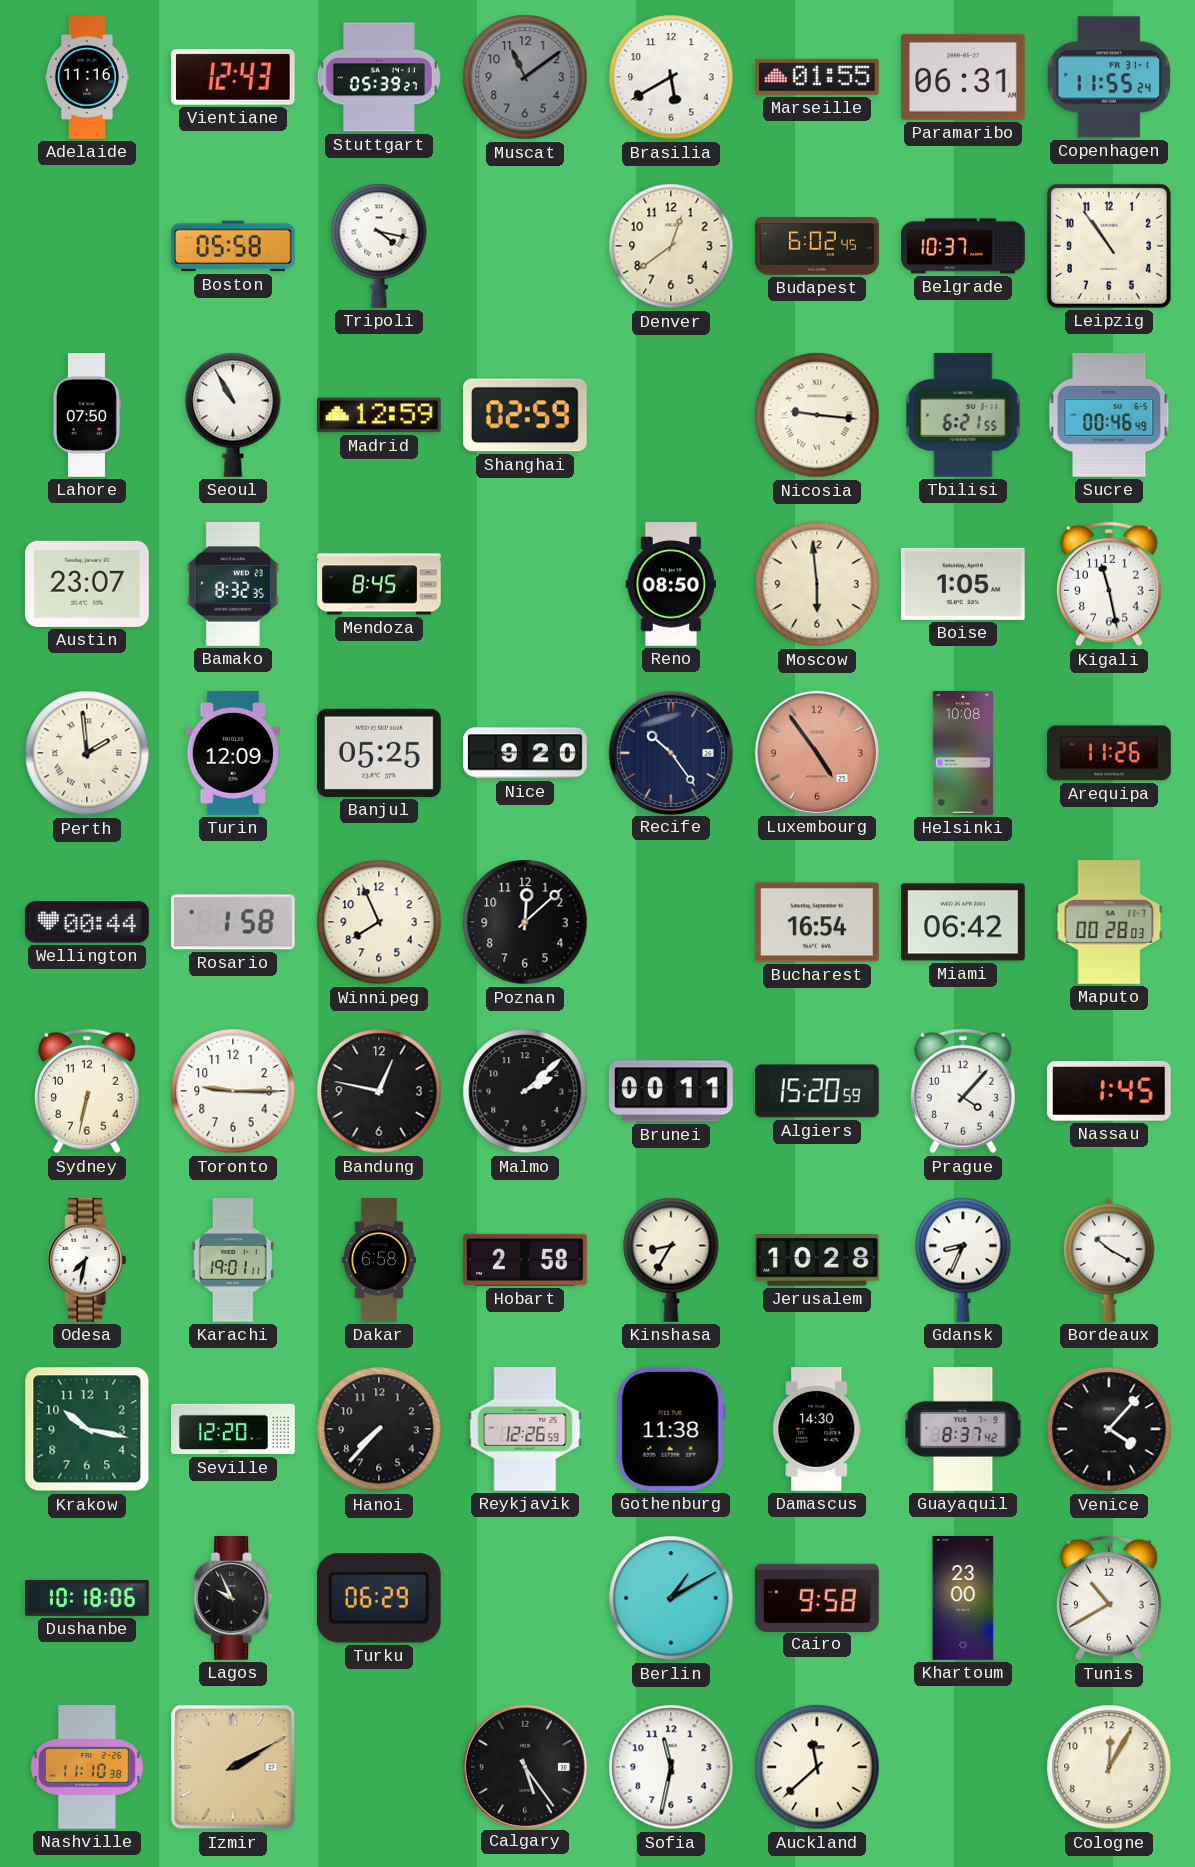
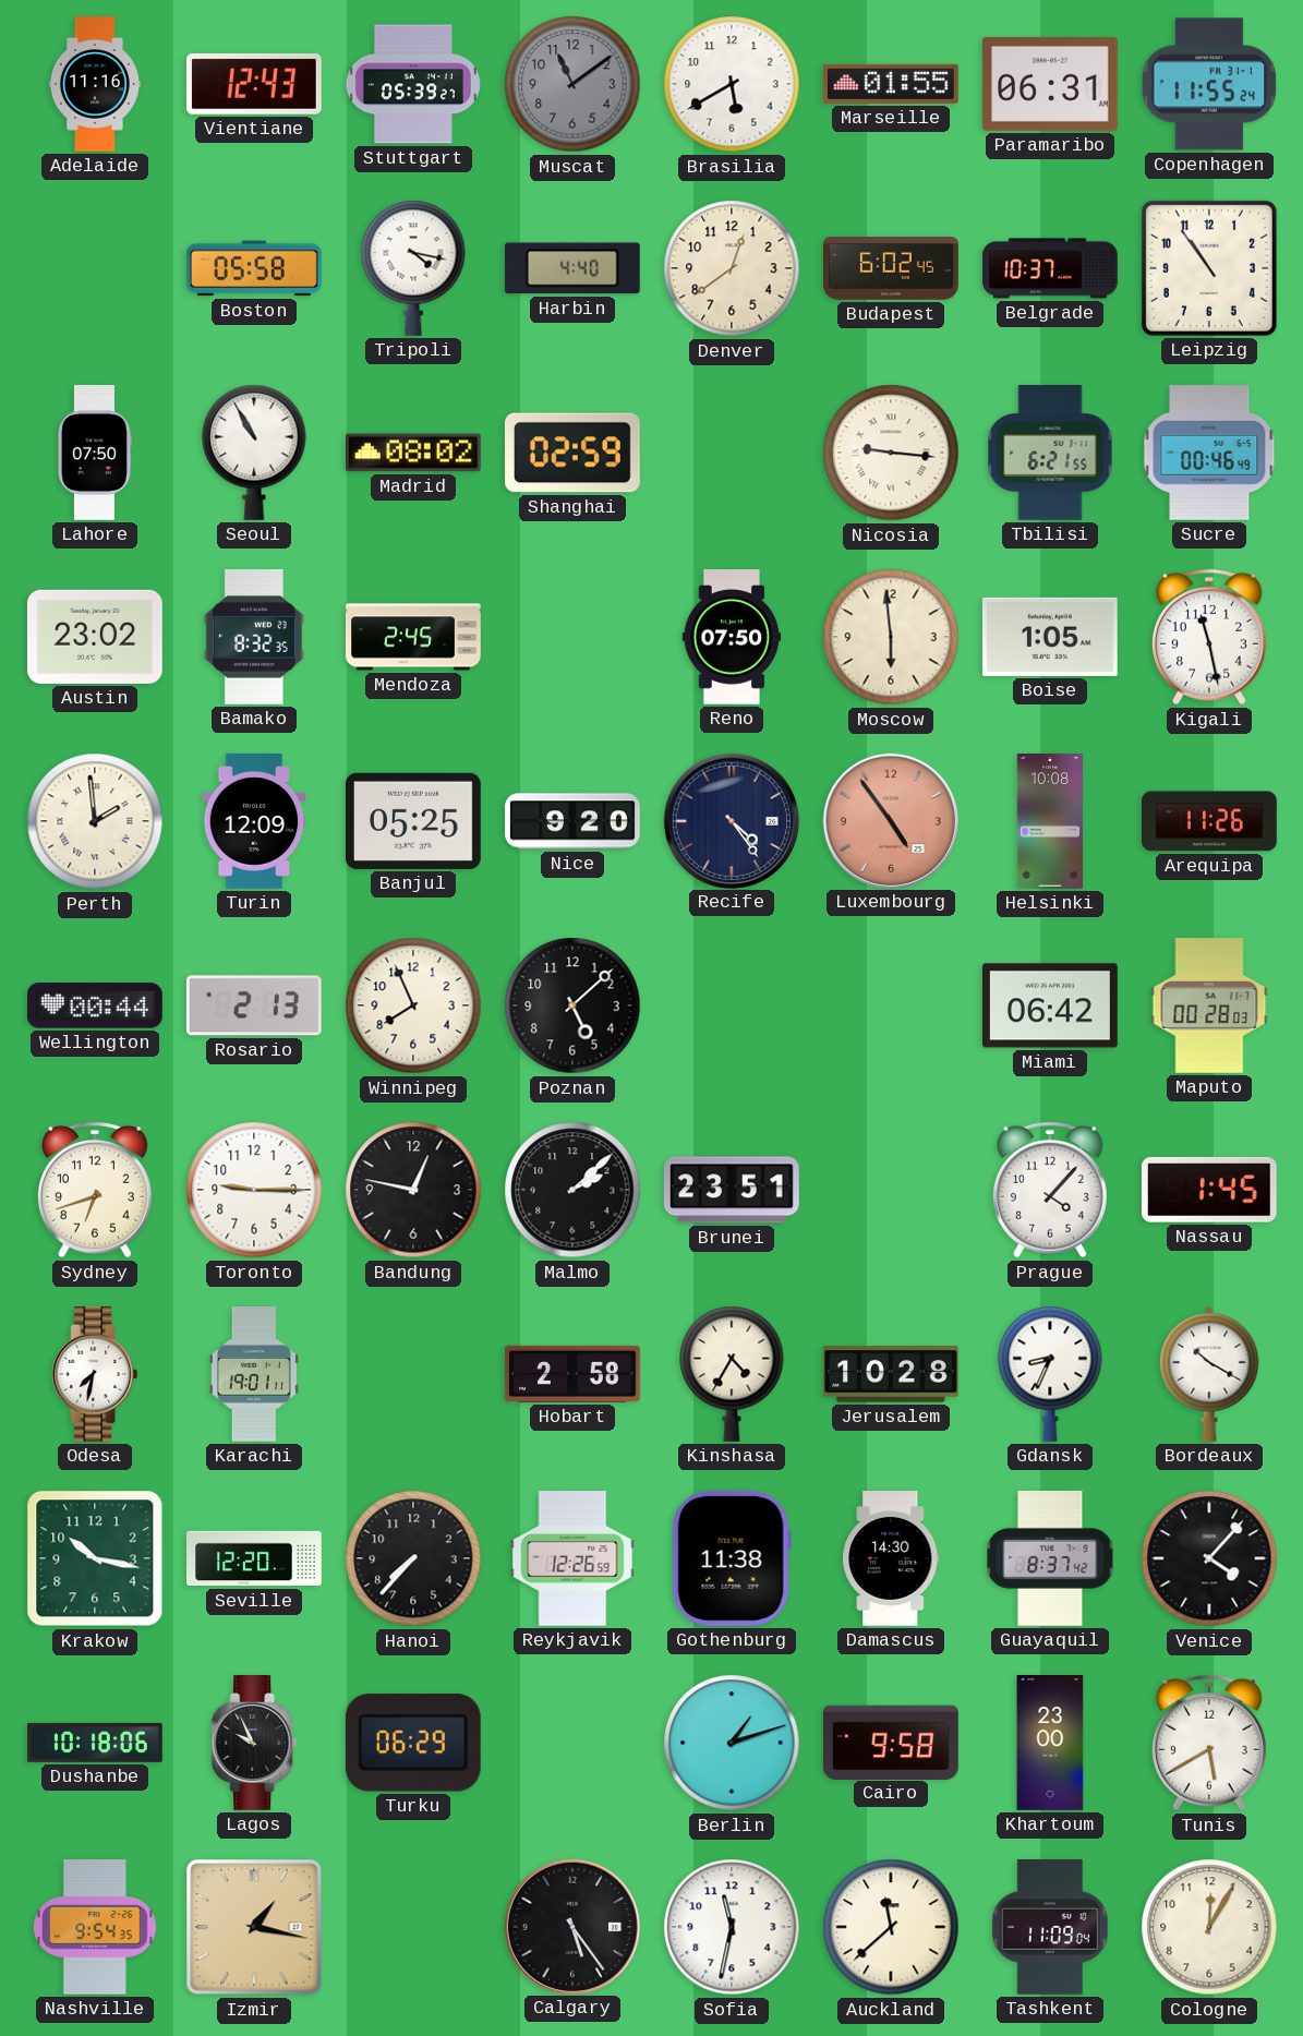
Harbin: none -> 4:40
Madrid: 12:59 -> 08:02
Austin: 23:07 -> 23:02
Mendoza: 8:45 -> 2:45
Reno: 08:50 -> 07:50
Recife: 10:24 -> 4:24
Rosario: 1:58 -> 2:13
Poznan: 12:08 -> 5:08
Bucharest: 16:54 -> none
Sydney: 6:32 -> 6:42
Brunei: 00:11 -> 23:51
Algiers: 15:20 -> none
Dakar: 6:58 -> none
Kinshasa: 8:35 -> 4:35
Berlin: 1:10 -> 1:12
Tunis: 10:40 -> 5:40
Nashville: 11:10 -> 9:54
Izmir: 2:10 -> 1:17
Tashkent: none -> 11:09
